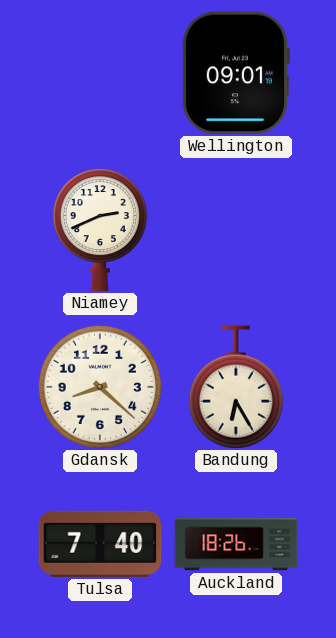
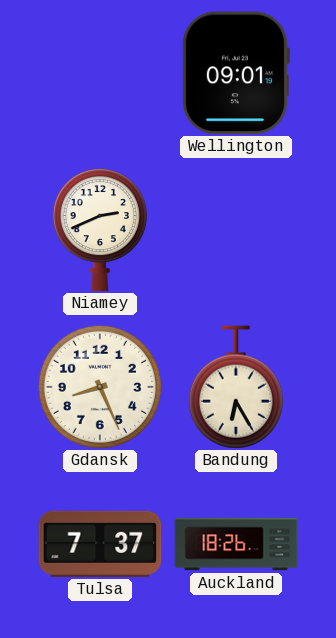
Gdansk: 8:22 -> 8:26
Tulsa: 7:40 -> 7:37
